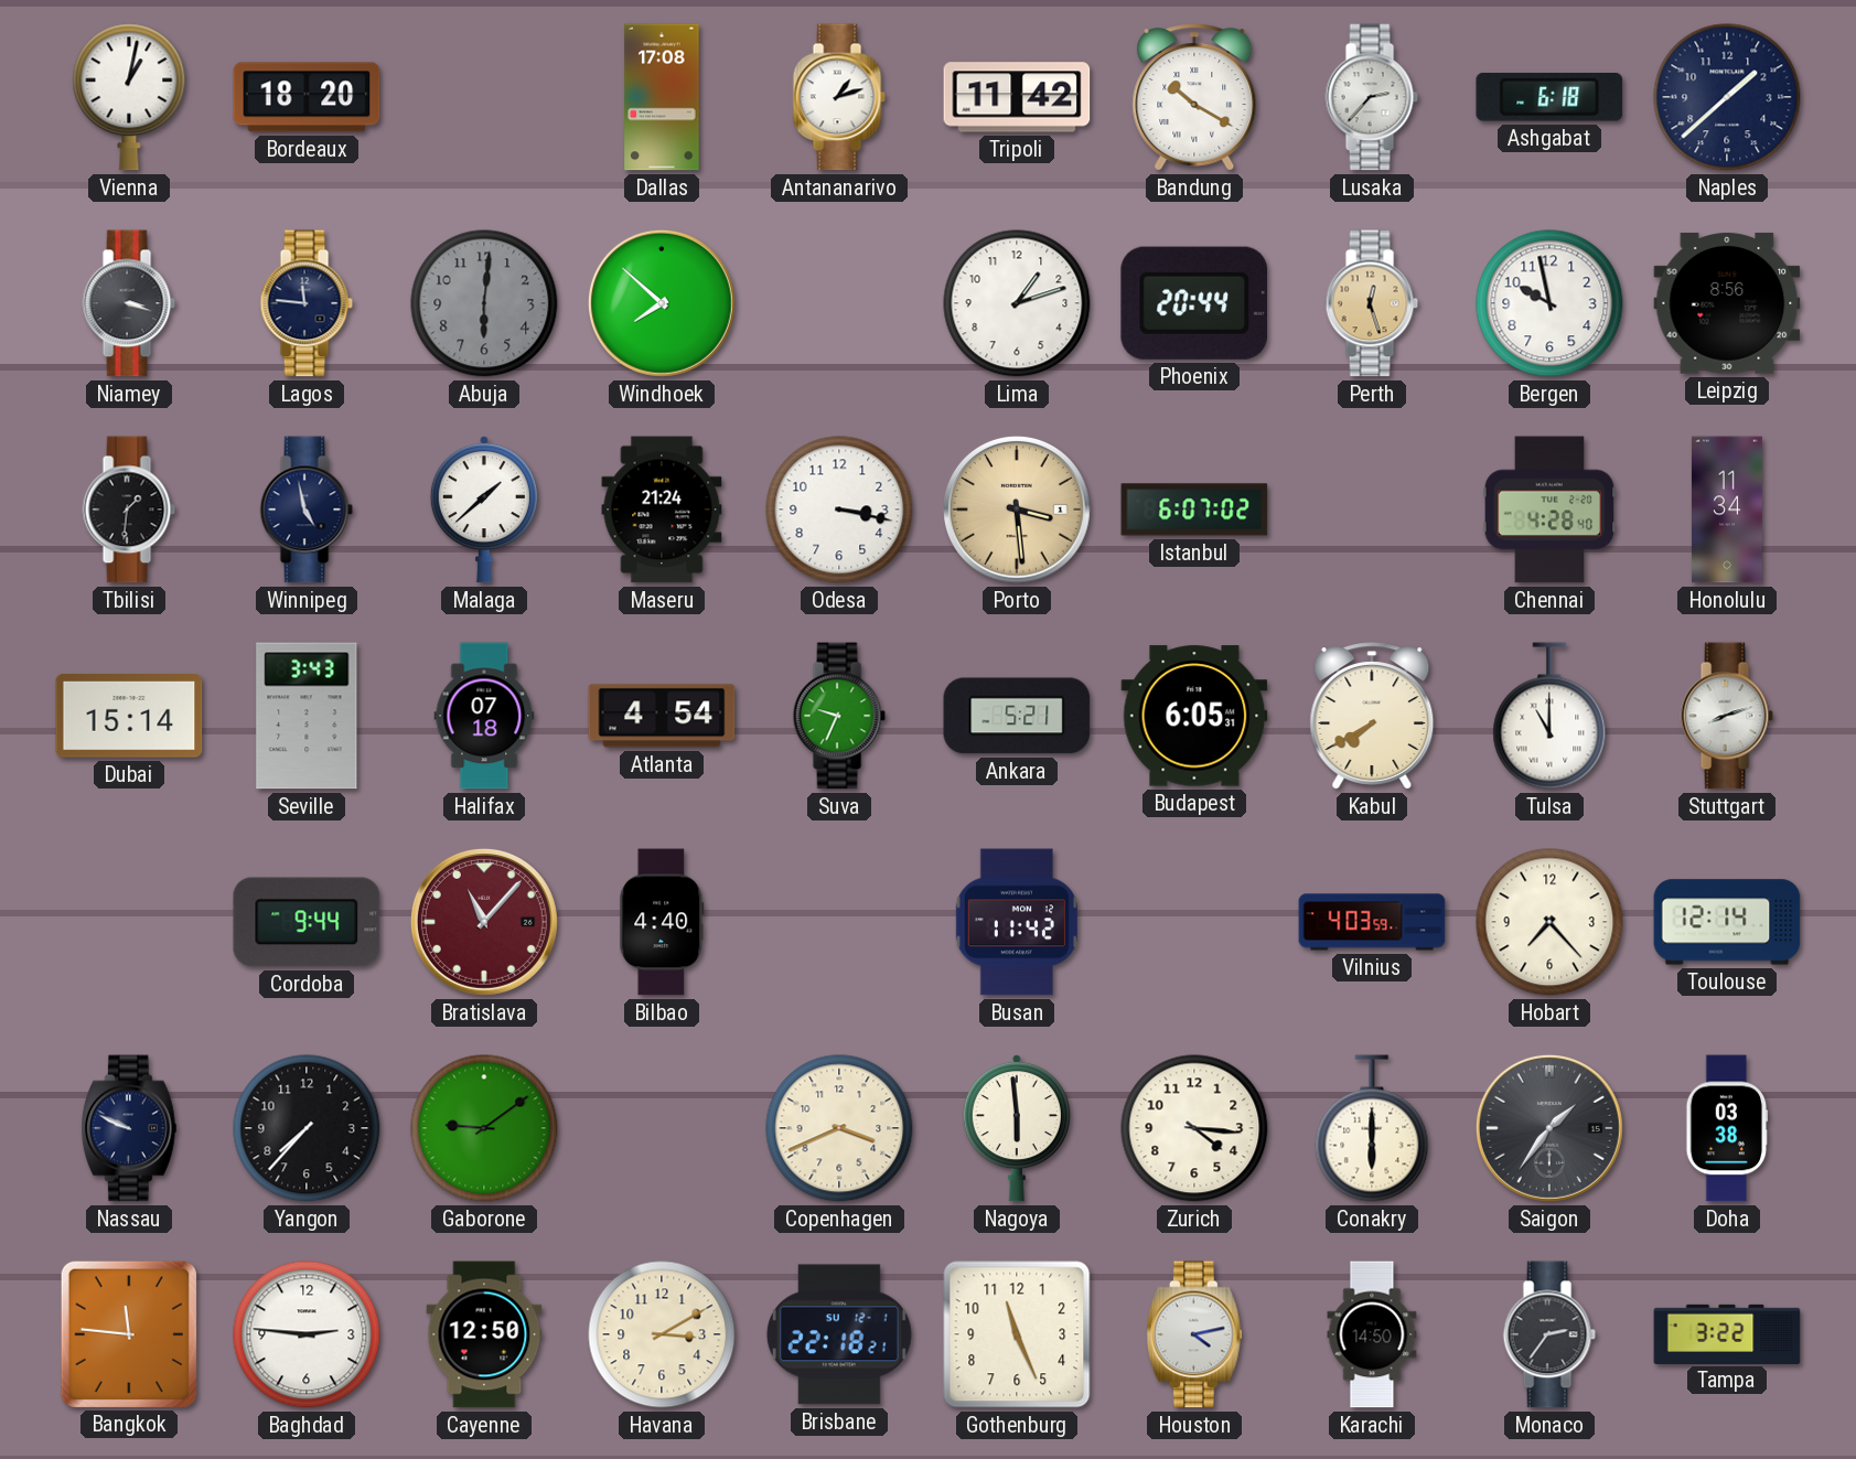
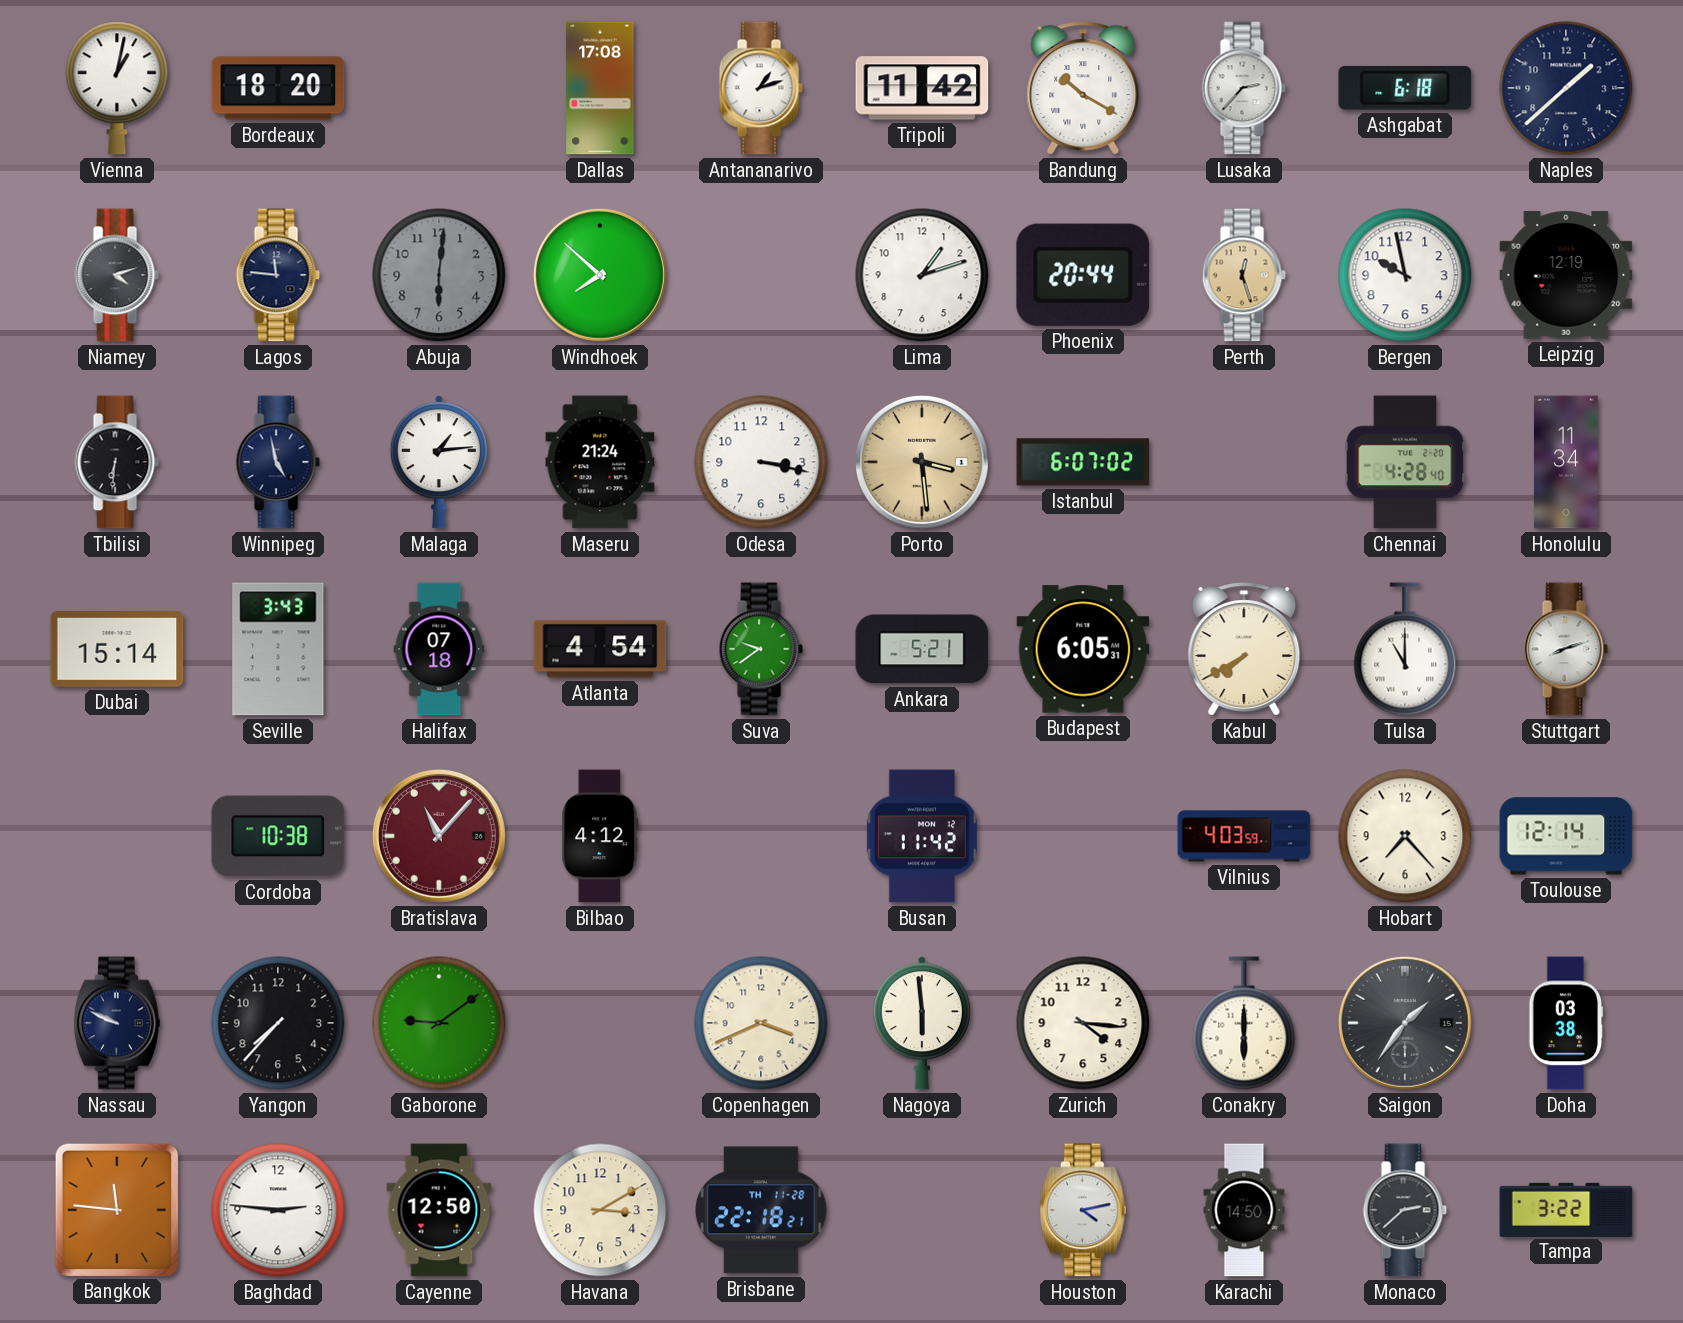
Niamey: 3:18 -> 4:12
Leipzig: 8:56 -> 12:19
Tbilisi: 1:31 -> 6:31
Malaga: 1:38 -> 1:14
Suva: 9:34 -> 9:39
Cordoba: 9:44 -> 10:38
Bilbao: 4:40 -> 4:12
Brisbane date: SU 12-1 -> TH 11-28
Gothenburg: 11:26 -> none
Monaco: 2:36 -> 2:38
